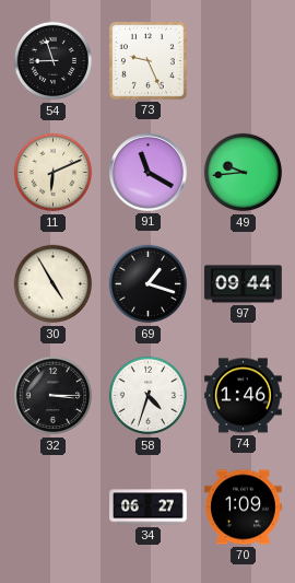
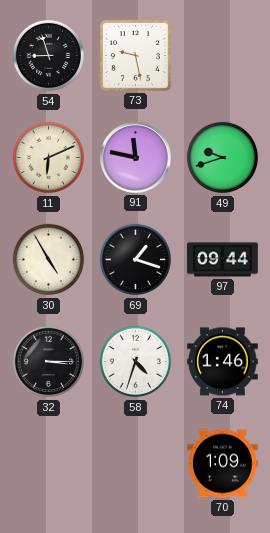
73: 9:26 -> 9:28
91: 11:20 -> 11:47
49: 9:44 -> 9:42
34: 06:27 -> none
